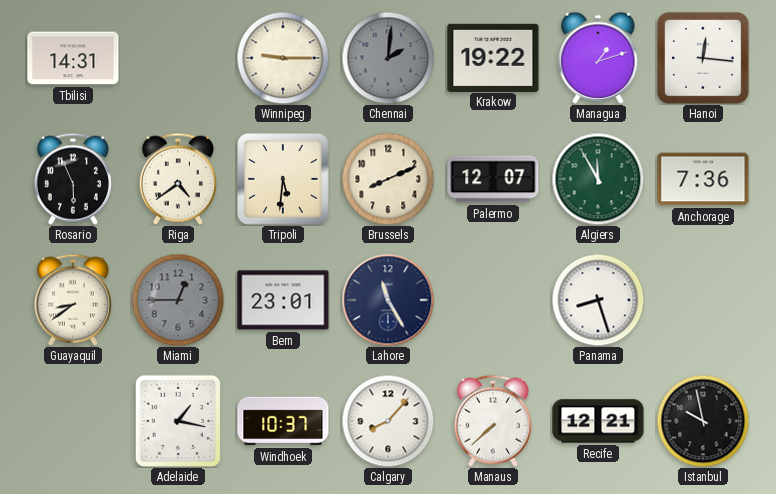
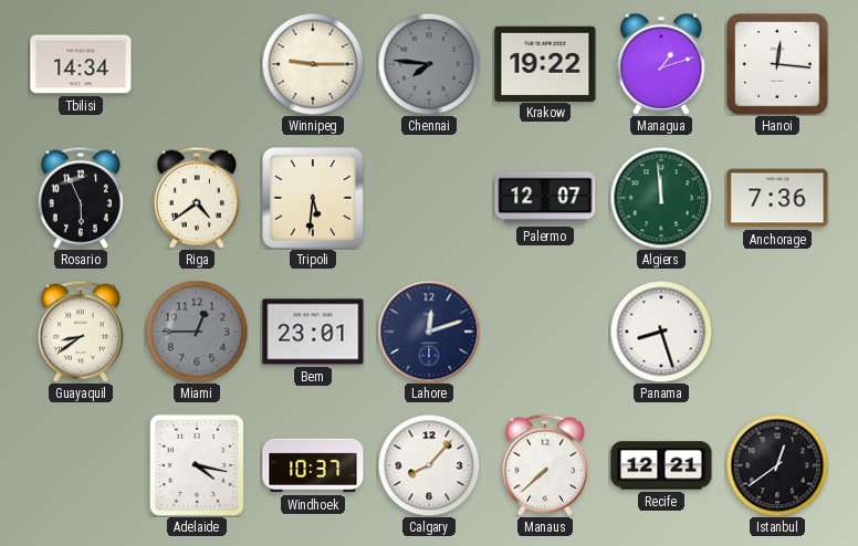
Tbilisi: 14:31 -> 14:34
Chennai: 2:01 -> 7:46
Brussels: 8:11 -> none
Algiers: 11:55 -> 11:59
Lahore: 11:25 -> 12:12
Adelaide: 1:17 -> 4:17
Istanbul: 9:58 -> 12:39
